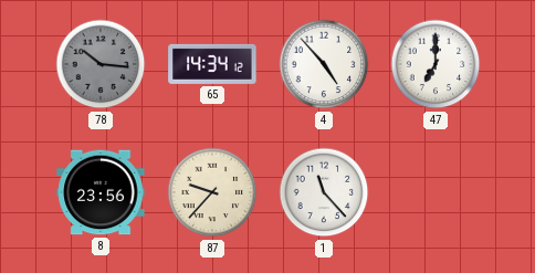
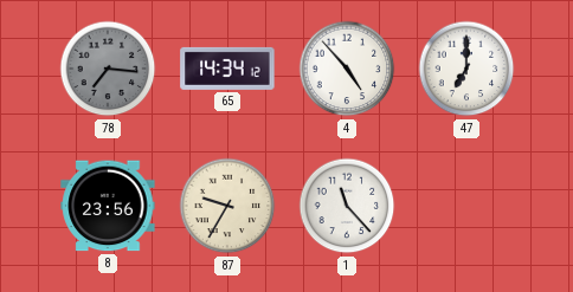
78: 10:16 -> 7:16
87: 9:37 -> 9:35
